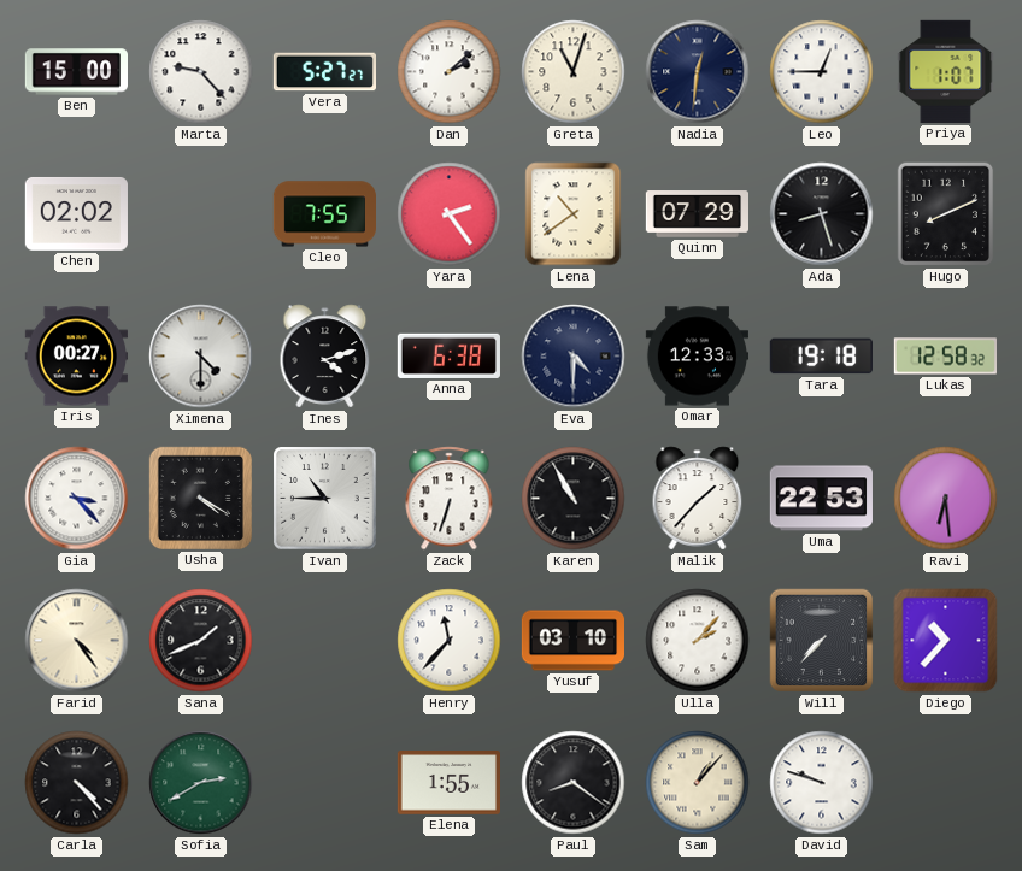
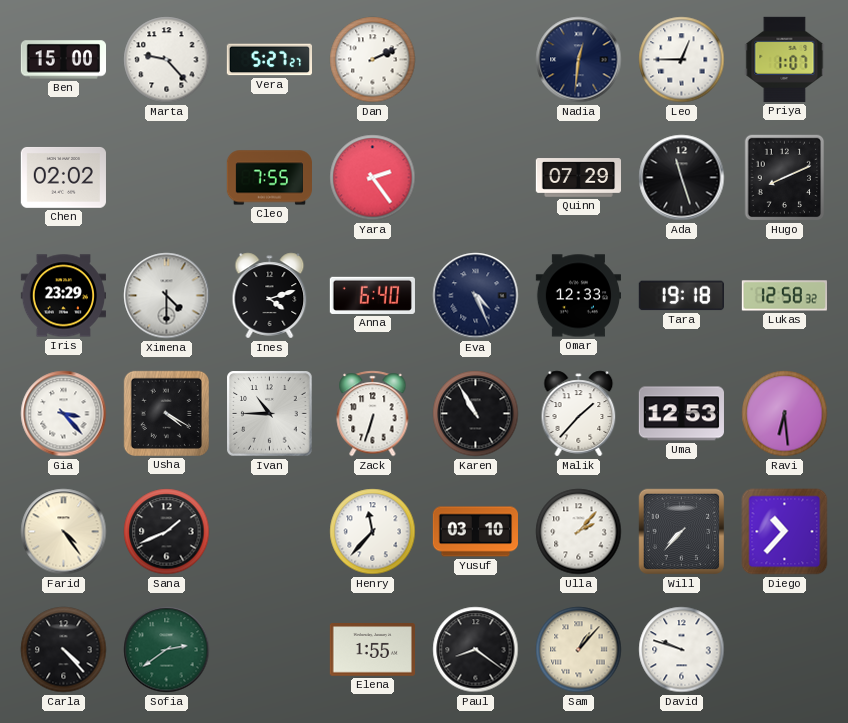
Dan: 2:08 -> 2:11
Greta: 11:03 -> none
Lena: 10:39 -> none
Ada: 8:27 -> 11:27
Iris: 00:27 -> 23:29
Anna: 6:38 -> 6:40
Eva: 4:30 -> 4:26
Uma: 22:53 -> 12:53
Sofia: 2:40 -> 2:39
